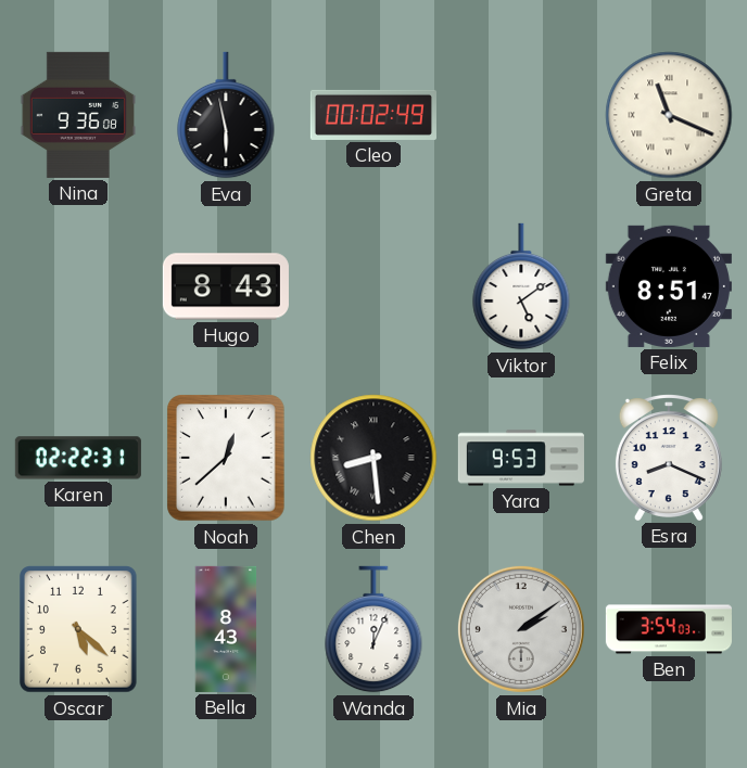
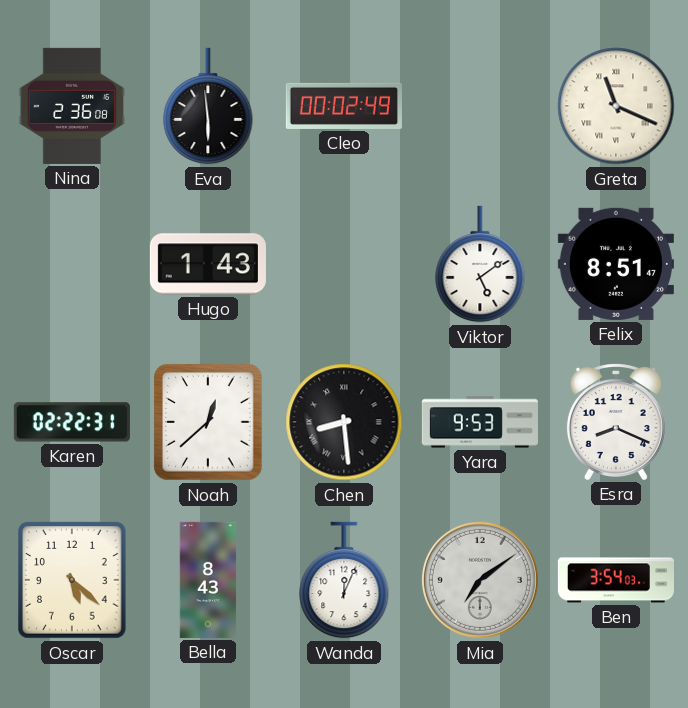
Nina: 9:36 -> 2:36
Eva: 5:58 -> 5:59
Hugo: 8:43 -> 1:43
Mia: 2:09 -> 7:09
